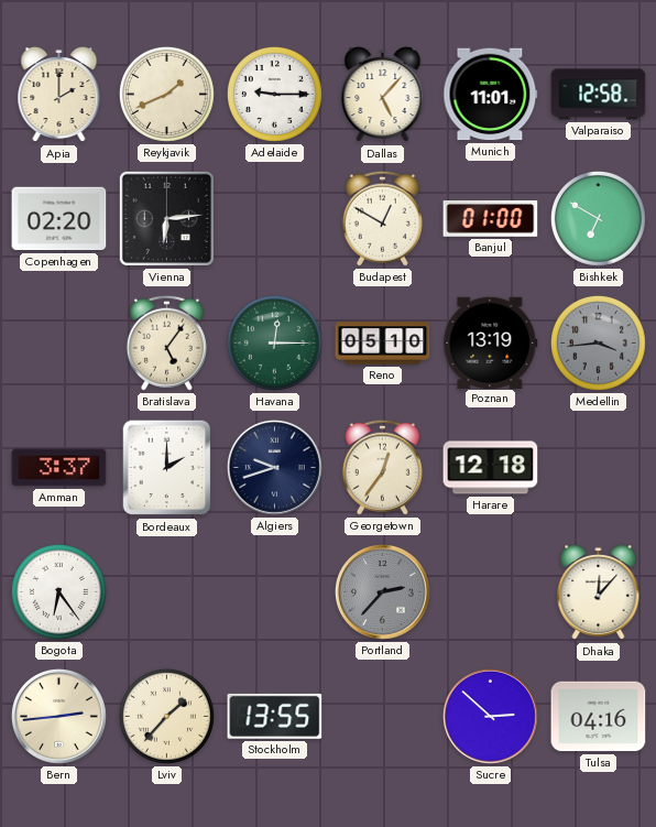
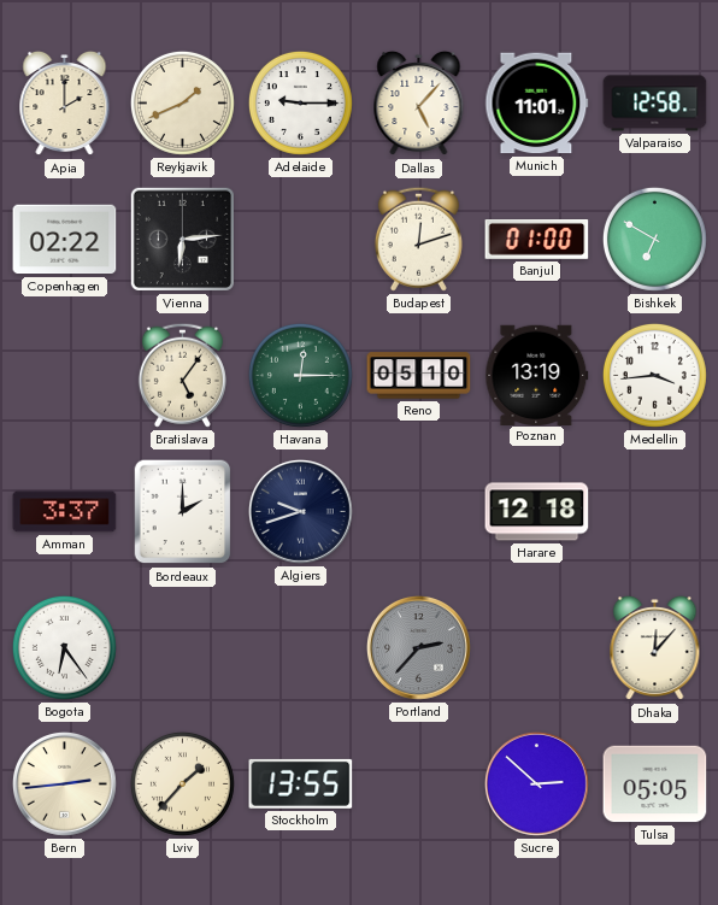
Copenhagen: 02:20 -> 02:22
Budapest: 12:50 -> 12:12
Medellin dial: grey -> white
Georgetown: 12:36 -> none
Tulsa: 04:16 -> 05:05
